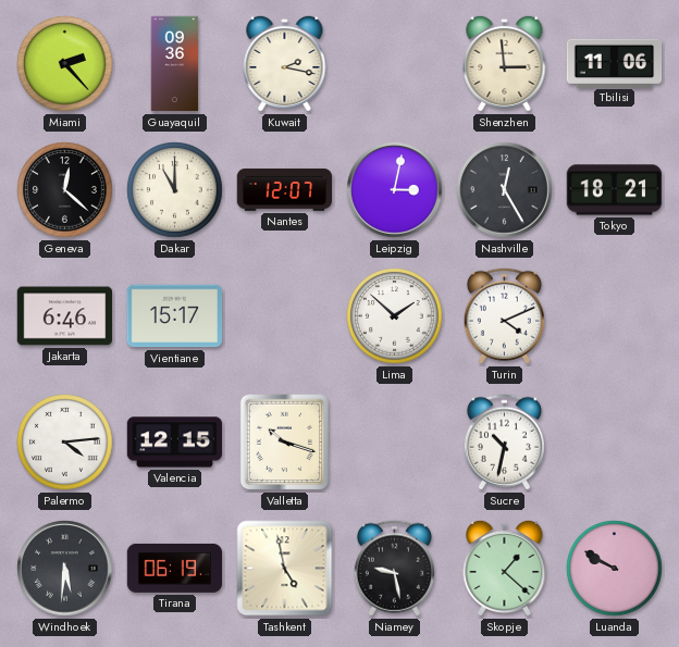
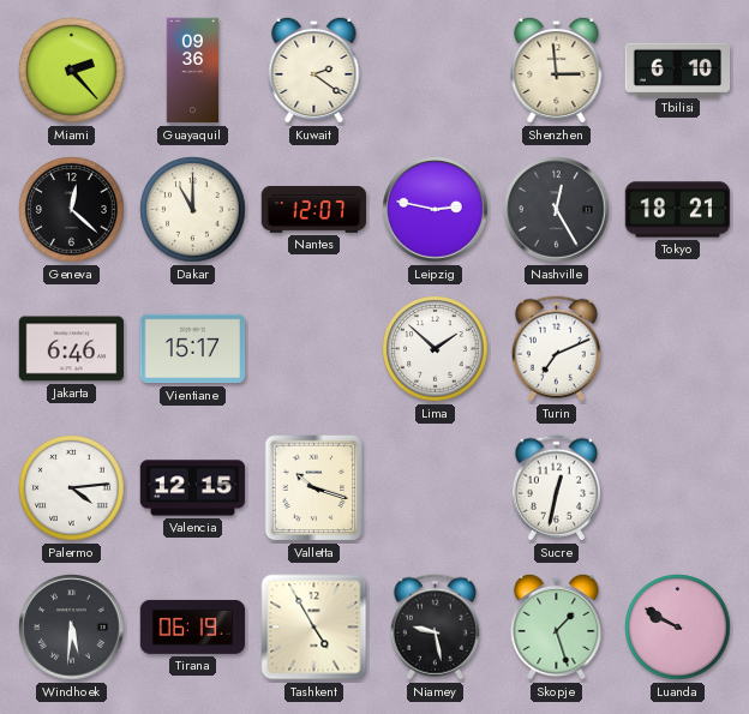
Kuwait: 2:17 -> 2:21
Tbilisi: 11:06 -> 6:10
Leipzig: 3:02 -> 2:47
Turin: 4:11 -> 7:11
Sucre: 10:32 -> 12:32
Tashkent: 4:58 -> 4:55
Skopje: 1:22 -> 1:27
